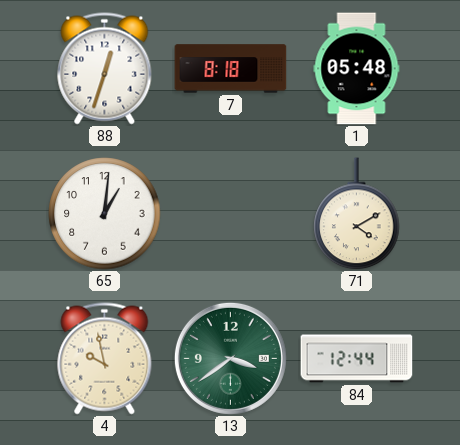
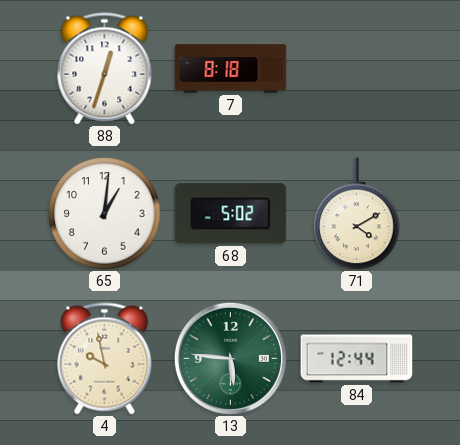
1: 05:48 -> none
68: none -> 5:02
13: 3:39 -> 5:46
